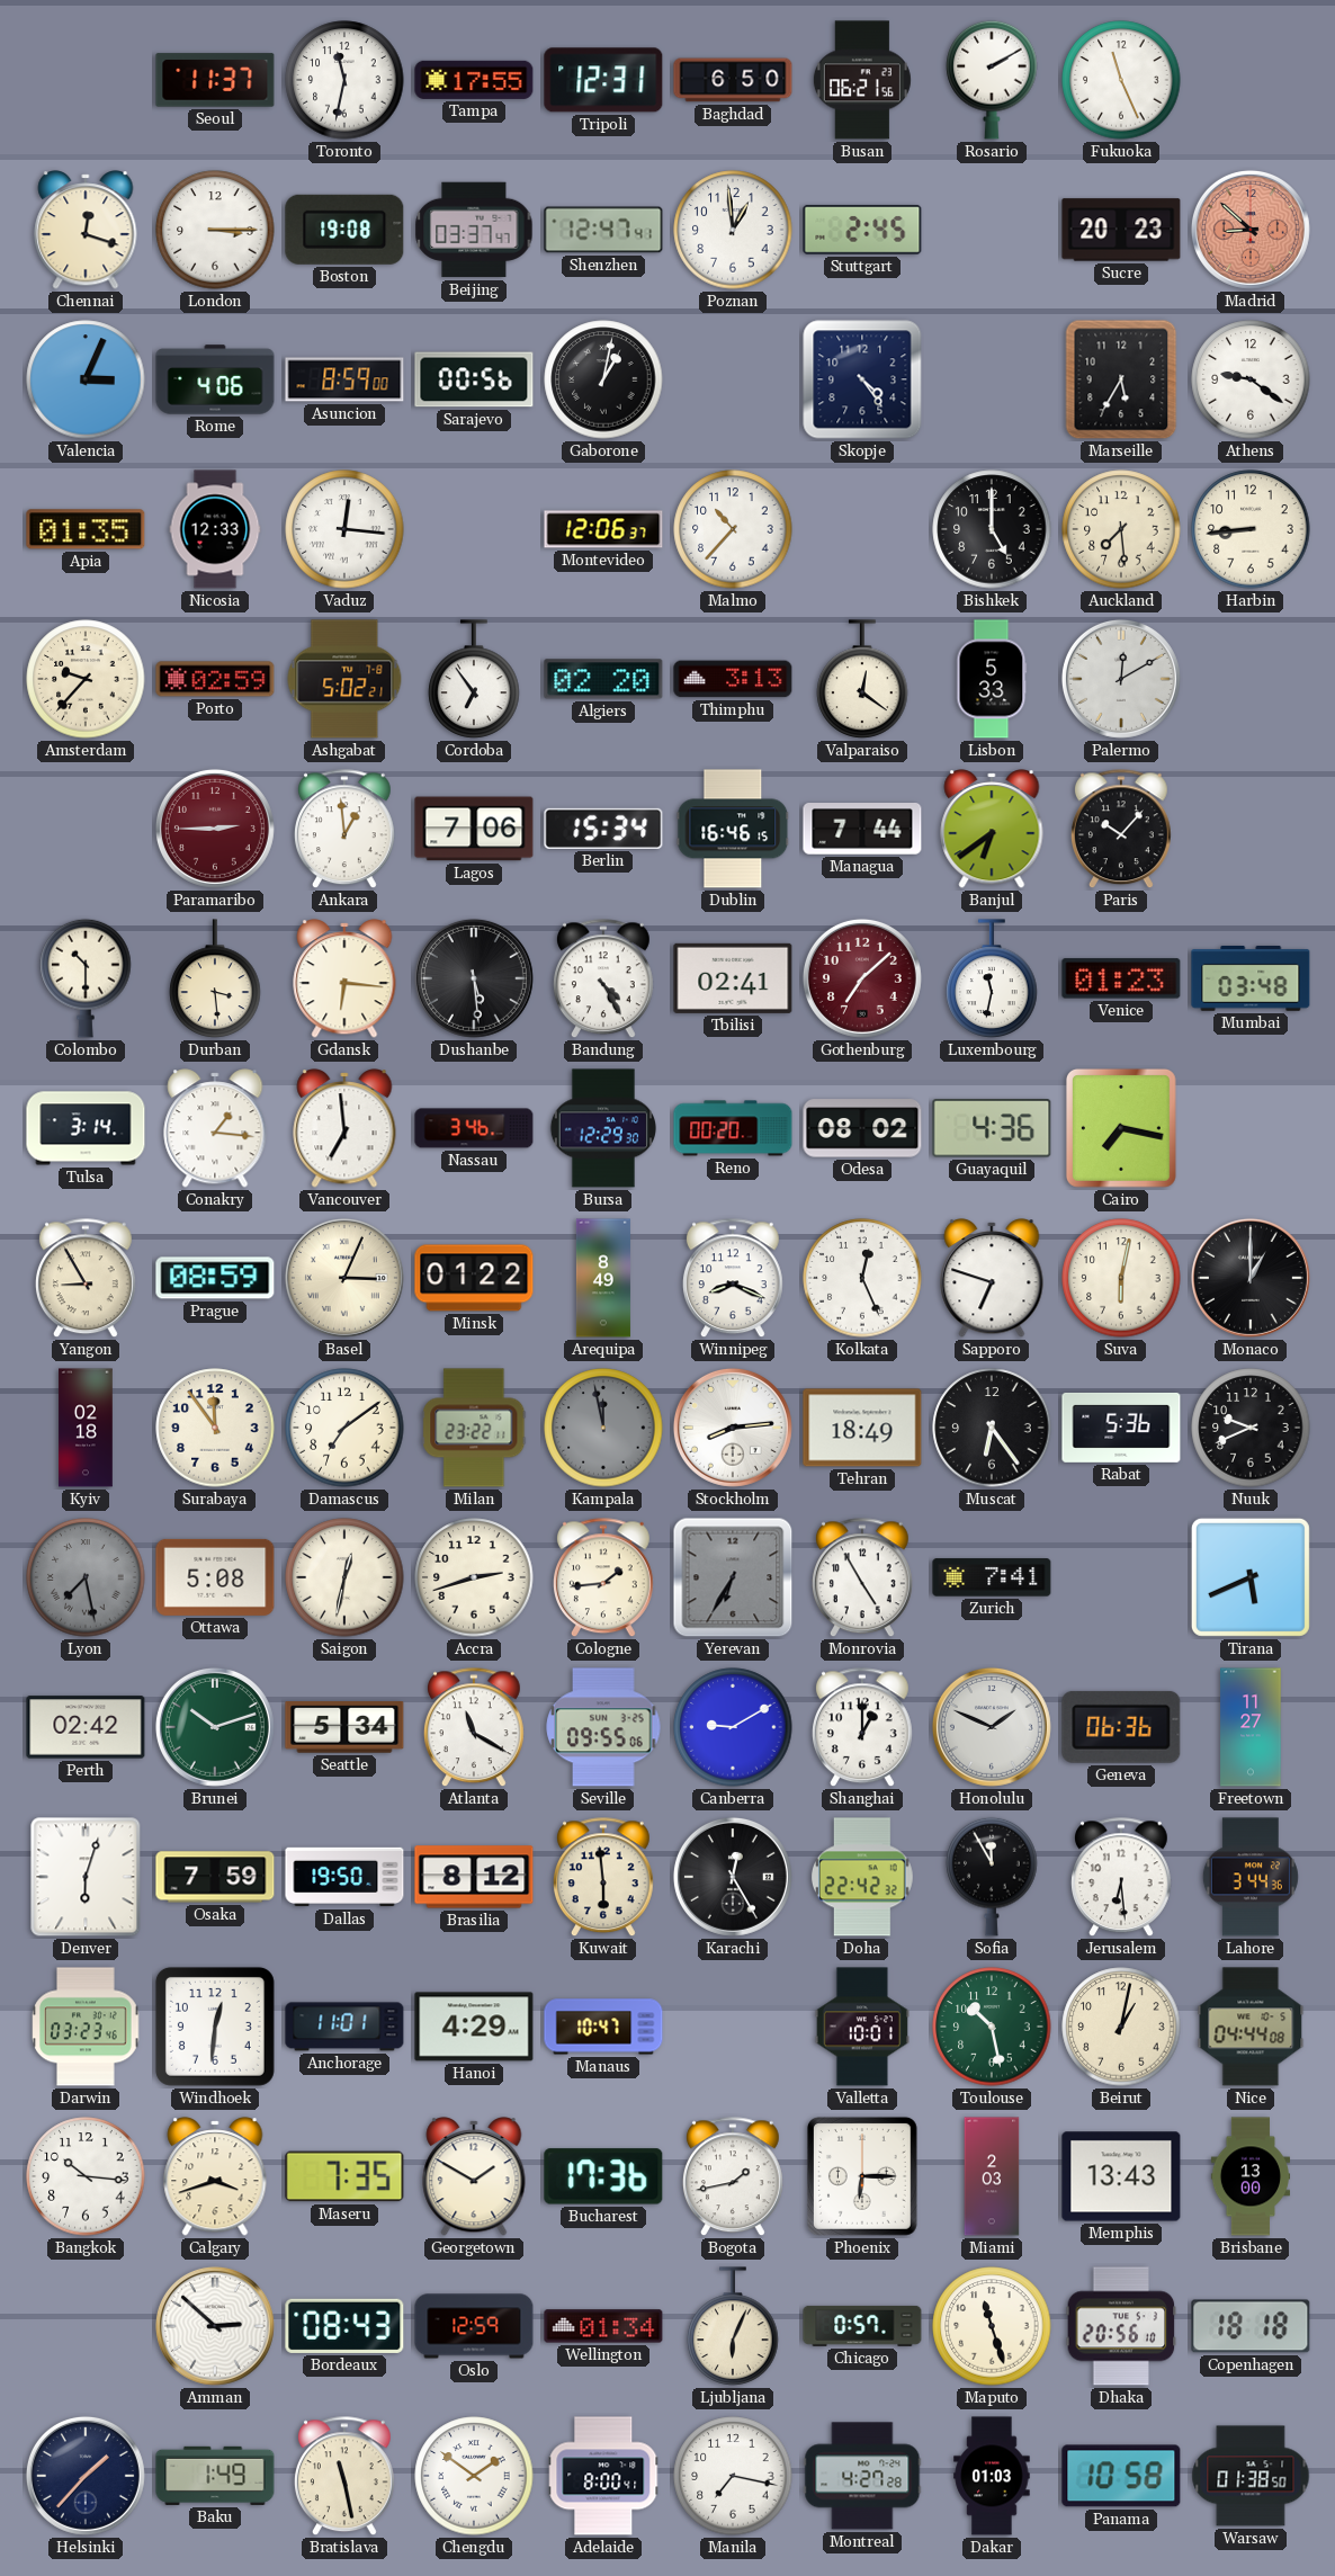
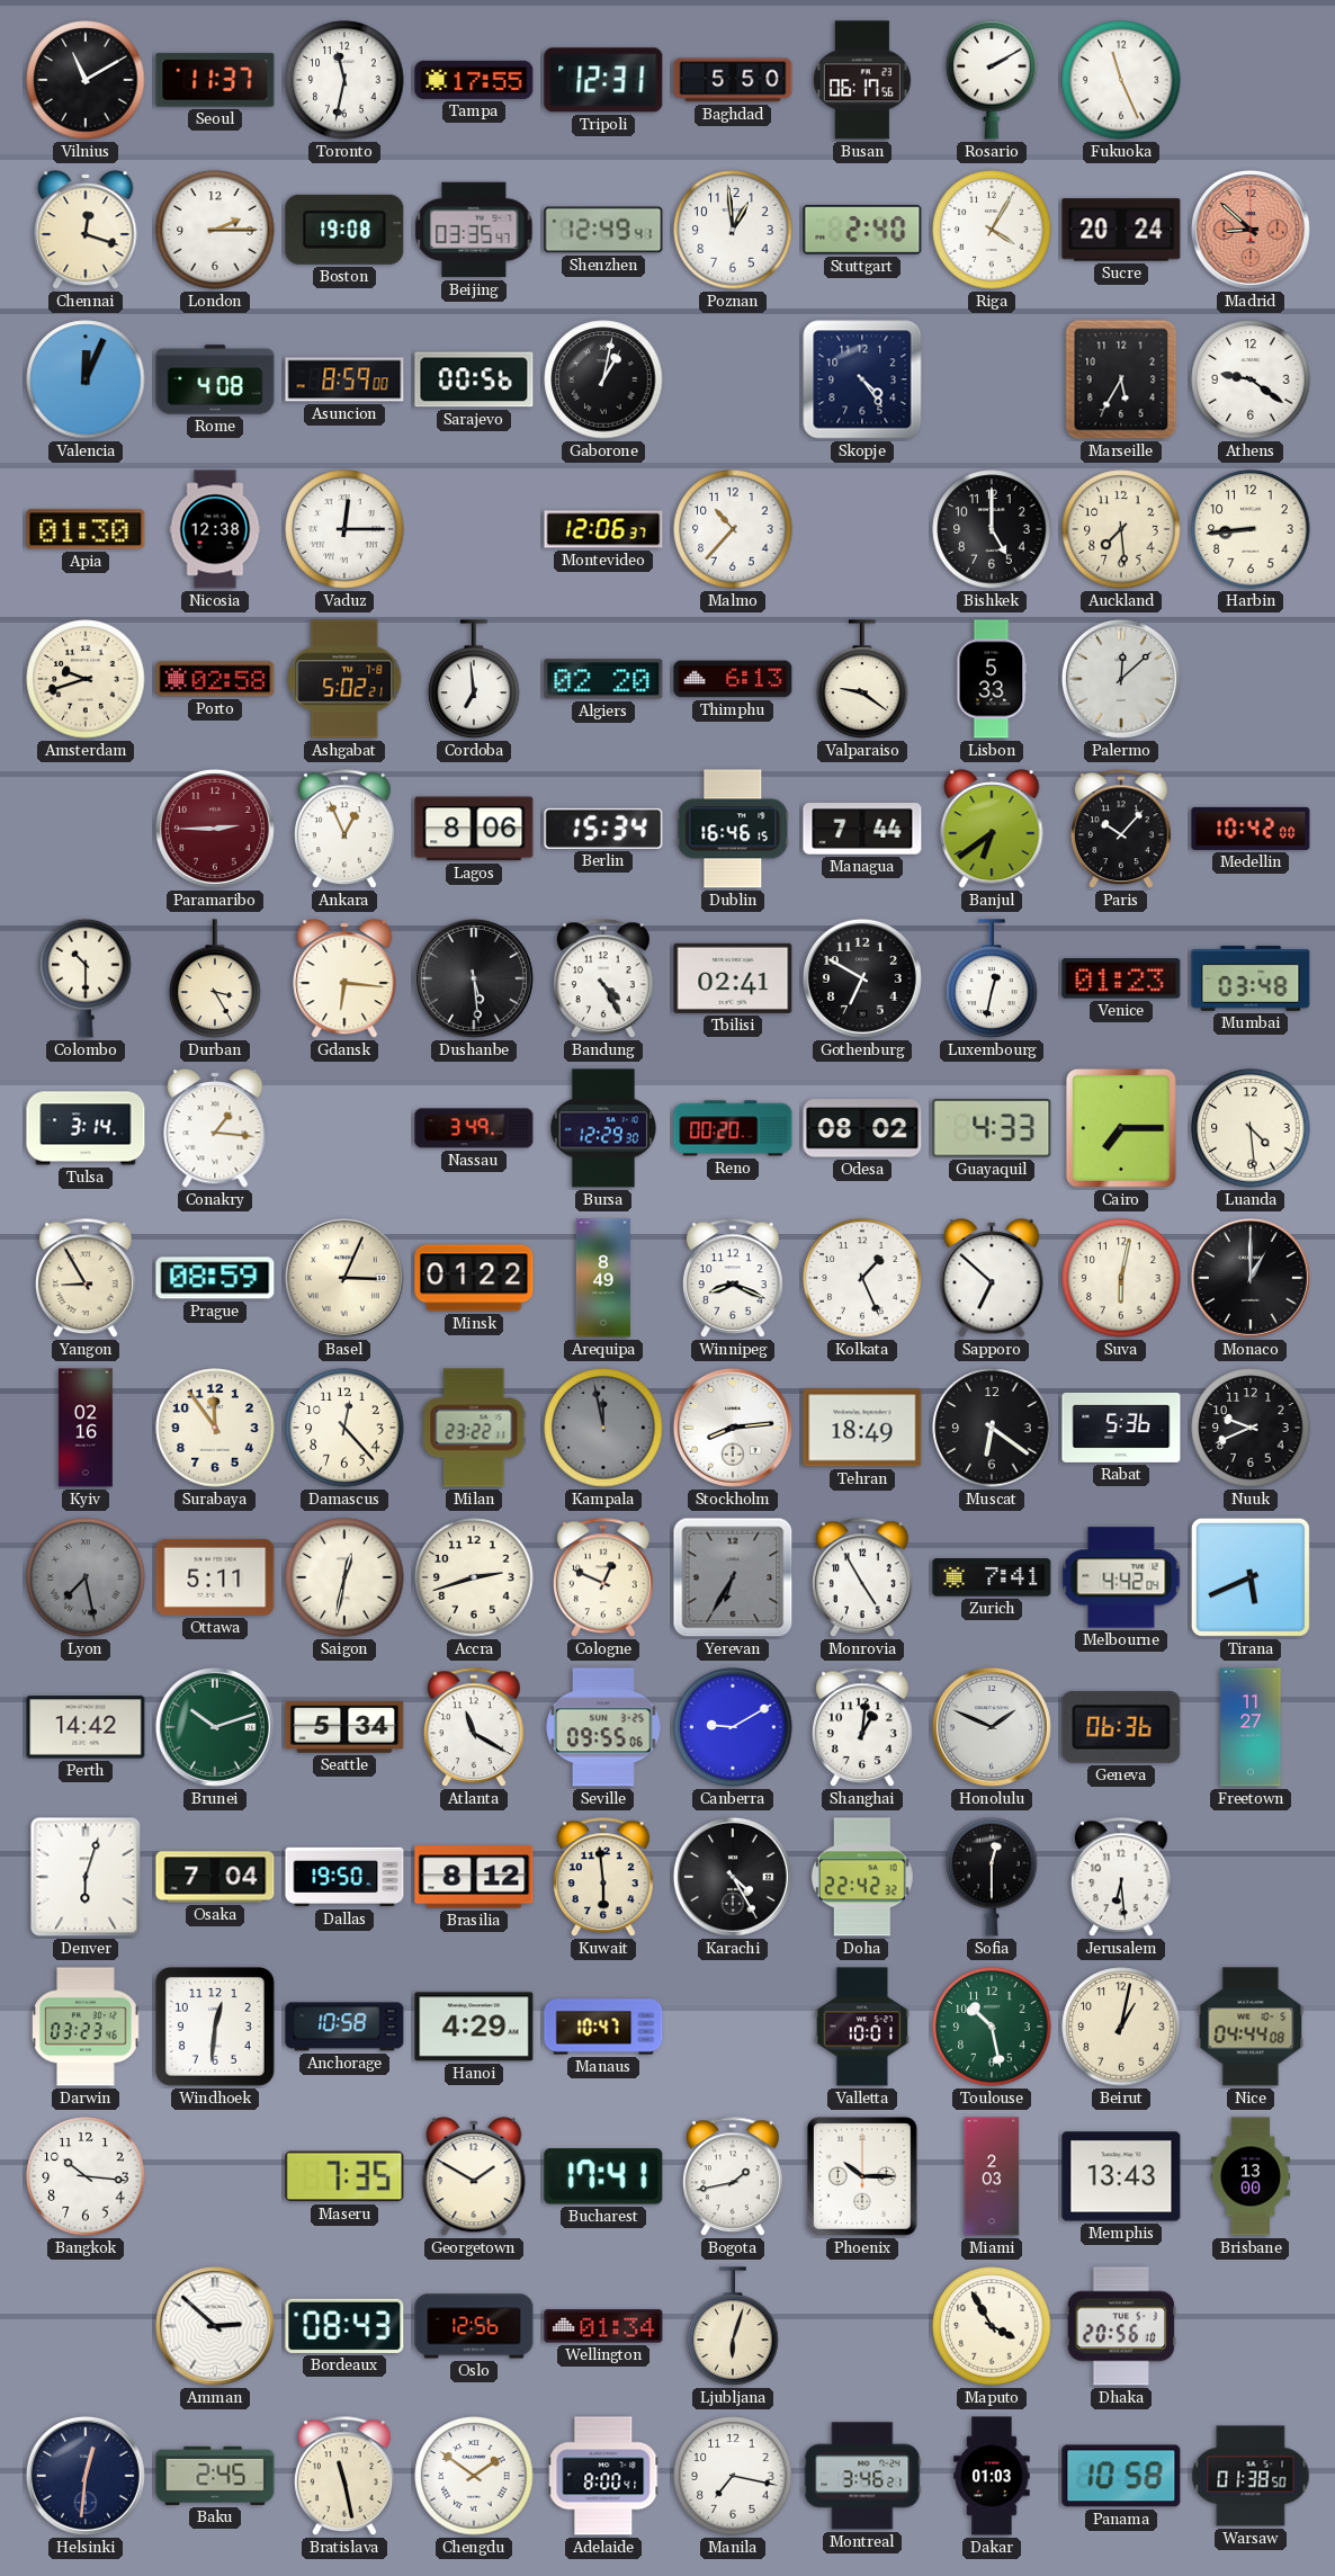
Vilnius: none -> 11:10
Baghdad: 6:50 -> 5:50
Busan: 06:21 -> 06:17
London: 3:15 -> 2:15
Beijing: 03:37 -> 03:35
Shenzhen: 12:47 -> 12:49
Stuttgart: 2:45 -> 2:40
Riga: none -> 4:05
Sucre: 20:23 -> 20:24
Valencia: 3:04 -> 12:04
Rome: 4:06 -> 4:08
Apia: 01:35 -> 01:30
Nicosia: 12:33 -> 12:38
Vaduz: 12:16 -> 12:15
Amsterdam: 9:37 -> 9:42
Porto: 02:59 -> 02:58
Cordoba: 6:54 -> 6:59
Thimphu: 3:13 -> 6:13
Valparaiso: 12:21 -> 9:21
Palermo: 12:10 -> 12:08
Ankara: 12:59 -> 12:56
Lagos: 7:06 -> 8:06
Medellin: none -> 10:42
Durban: 3:29 -> 3:25
Gothenburg: 7:08 -> 6:50
Gothenburg dial: burgundy -> black
Luxembourg: 11:32 -> 12:32
Vancouver: 6:59 -> none
Nassau: 3:46 -> 3:49
Guayaquil: 4:36 -> 4:33
Cairo: 7:17 -> 7:15
Luanda: none -> 4:29
Kolkata: 12:26 -> 1:26
Sapporo: 6:48 -> 6:52
Kyiv: 02:18 -> 02:16
Damascus: 7:09 -> 12:23
Muscat: 6:24 -> 6:21
Ottawa: 5:08 -> 5:11
Cologne: 1:44 -> 12:49
Melbourne: none -> 4:42
Perth: 02:42 -> 14:42
Shanghai: 1:00 -> 1:01
Osaka: 7:59 -> 7:04
Karachi: 12:25 -> 4:25
Sofia: 11:55 -> 12:30
Lahore: 3:44 -> none
Anchorage: 11:01 -> 10:58
Calgary: 3:42 -> none
Bucharest: 17:36 -> 17:41
Phoenix: 6:15 -> 10:15
Oslo: 12:59 -> 12:56
Ljubljana: 6:04 -> 6:03
Chicago: 0:57 -> none
Maputo: 11:27 -> 3:55
Copenhagen: 18:18 -> none
Helsinki: 1:37 -> 12:31
Baku: 1:49 -> 2:45
Montreal: 4:27 -> 3:46
